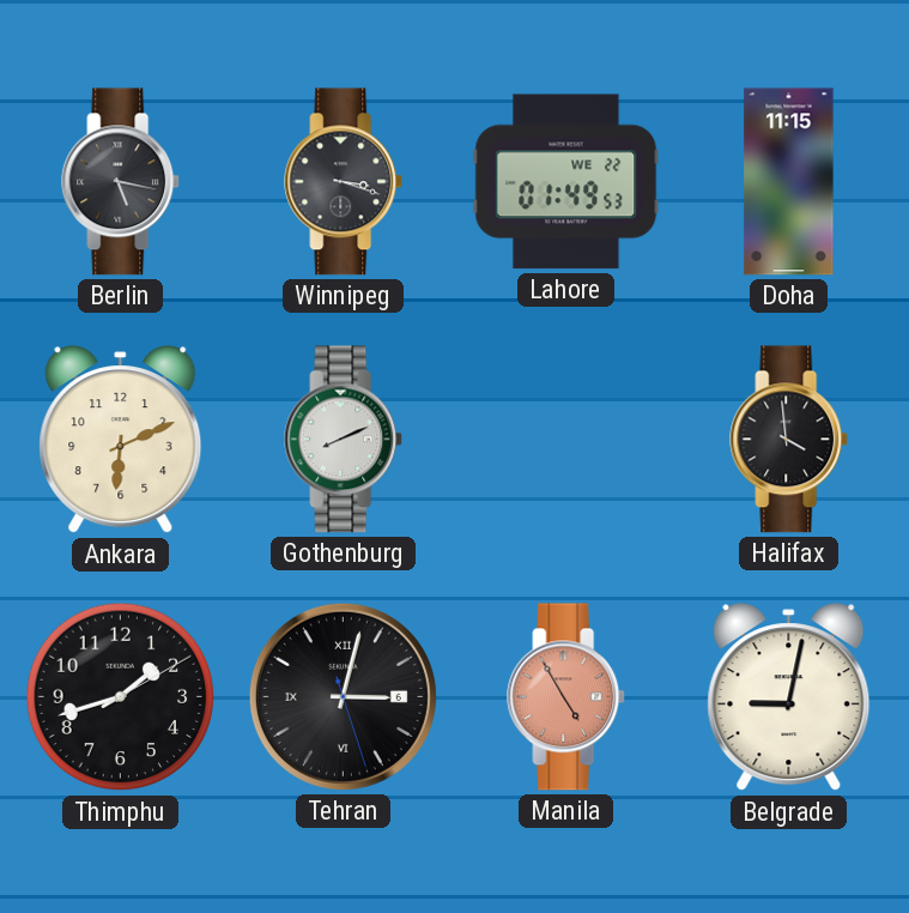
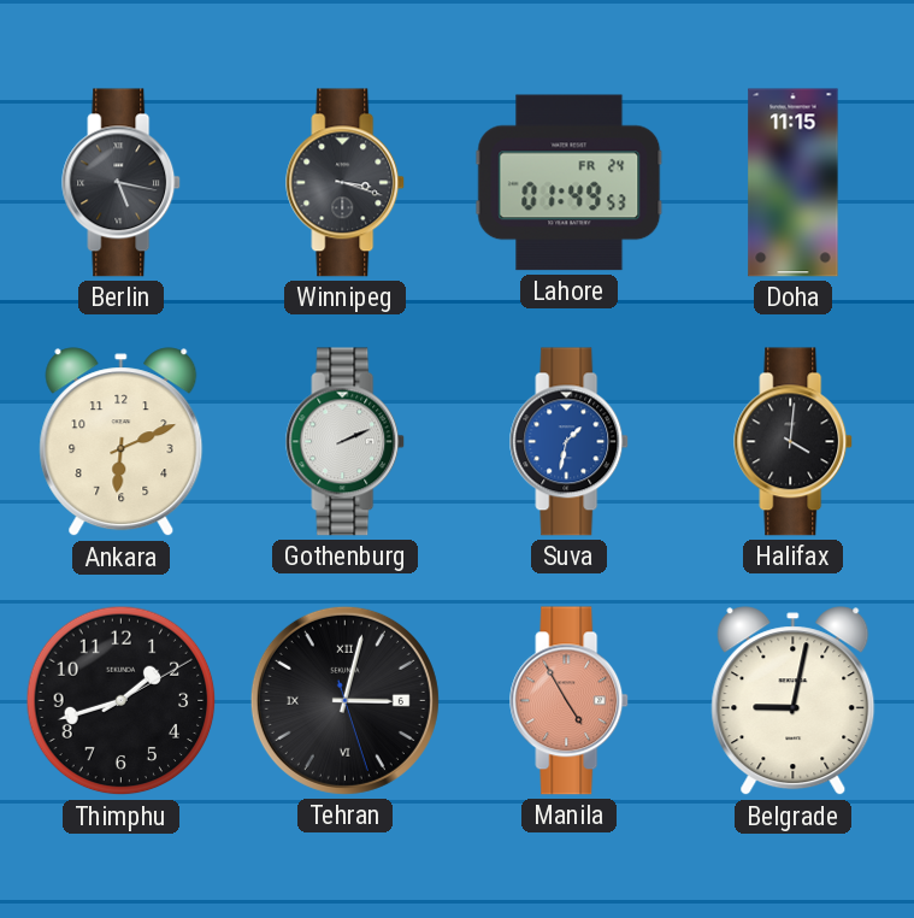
Lahore date: WE 22 -> FR 24
Gothenburg: 8:11 -> 2:11
Suva: none -> 1:32
Halifax: 3:59 -> 4:01
